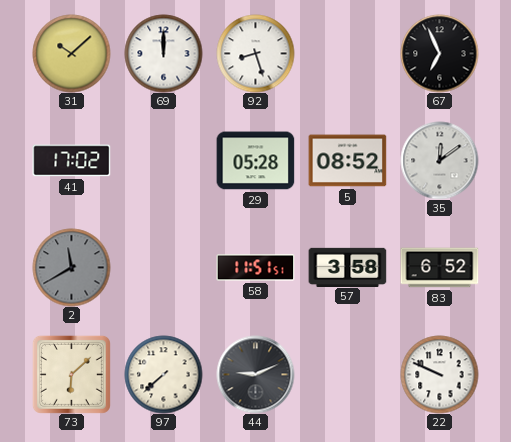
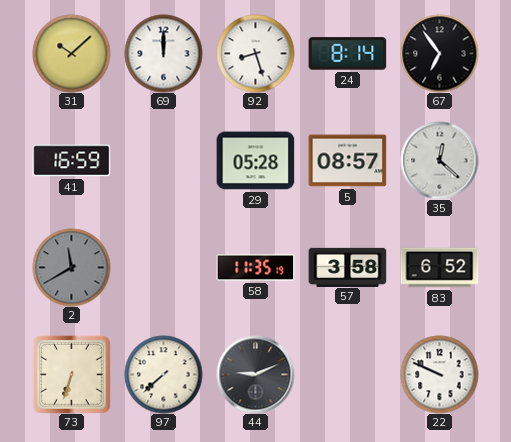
24: none -> 8:14
67: 6:56 -> 6:54
41: 17:02 -> 16:59
5: 08:52 -> 08:57
35: 12:09 -> 12:22
58: 11:51 -> 11:35
73: 6:08 -> 6:33
